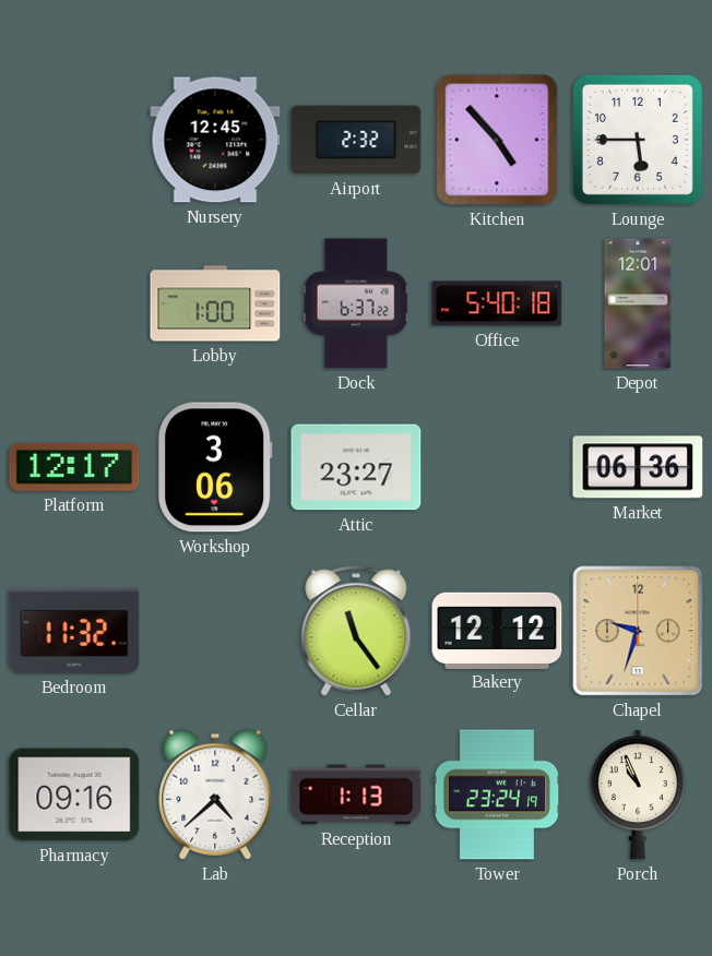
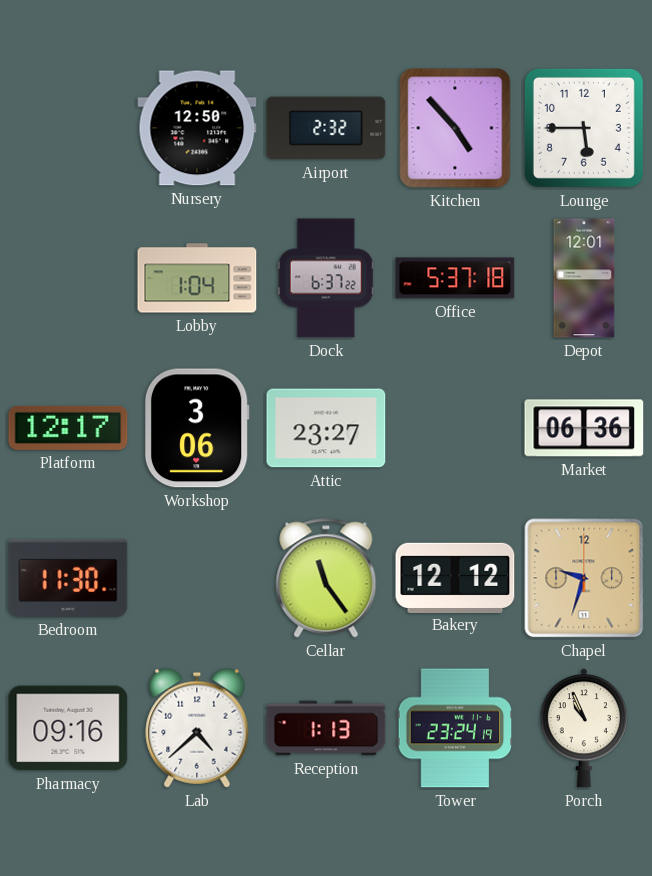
Nursery: 12:45 -> 12:50
Lobby: 1:00 -> 1:04
Office: 5:40 -> 5:37
Bedroom: 11:32 -> 11:30
